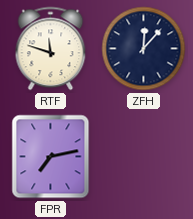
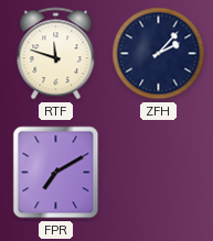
ZFH: 12:07 -> 2:07
FPR: 7:13 -> 7:10
